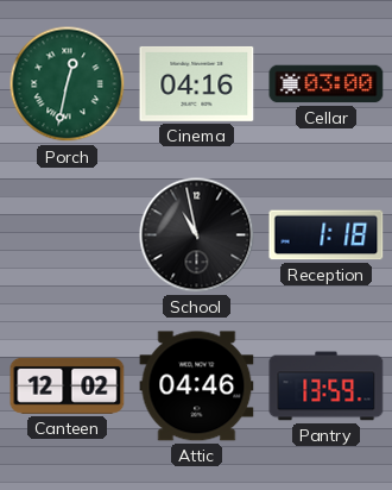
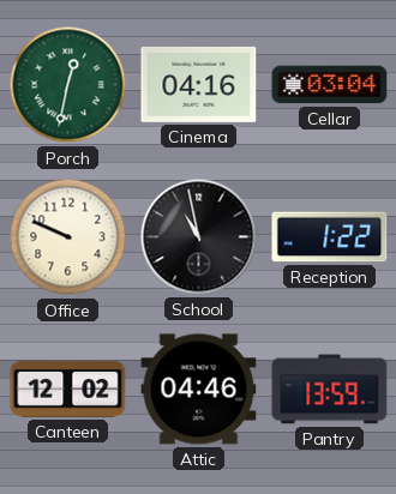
Cellar: 03:00 -> 03:04
Office: none -> 9:49
Reception: 1:18 -> 1:22
